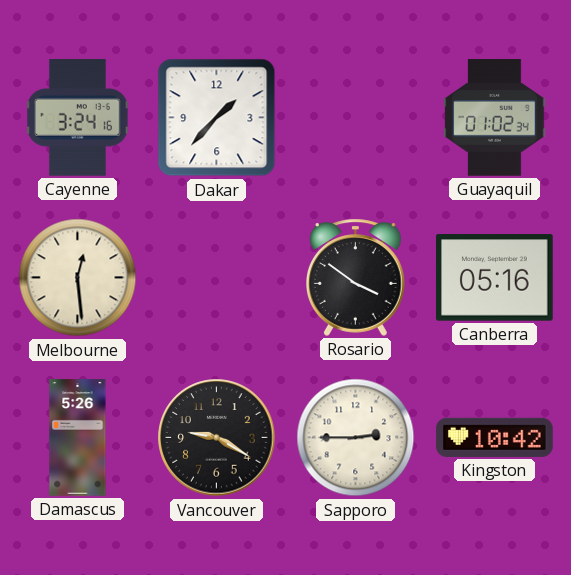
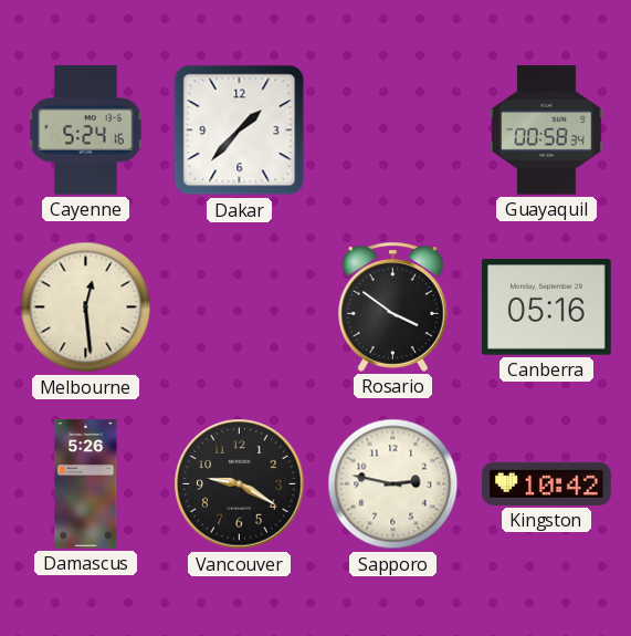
Cayenne: 3:24 -> 5:24
Guayaquil: 01:02 -> 00:58
Sapporo: 2:45 -> 2:47
